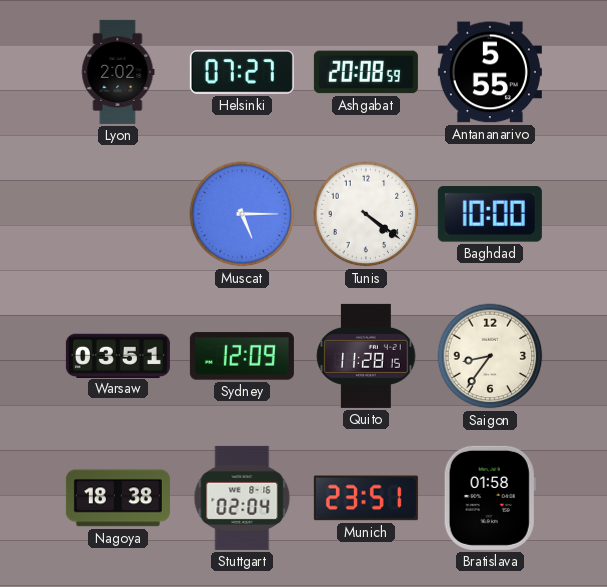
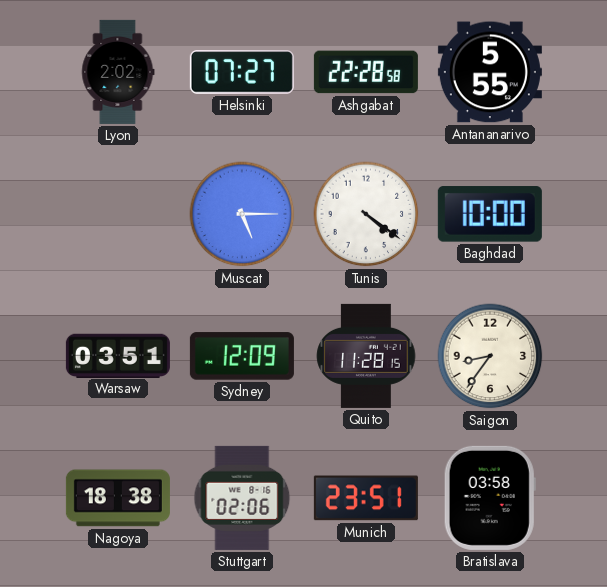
Ashgabat: 20:08 -> 22:28
Stuttgart: 02:04 -> 02:06
Bratislava: 01:58 -> 03:58
